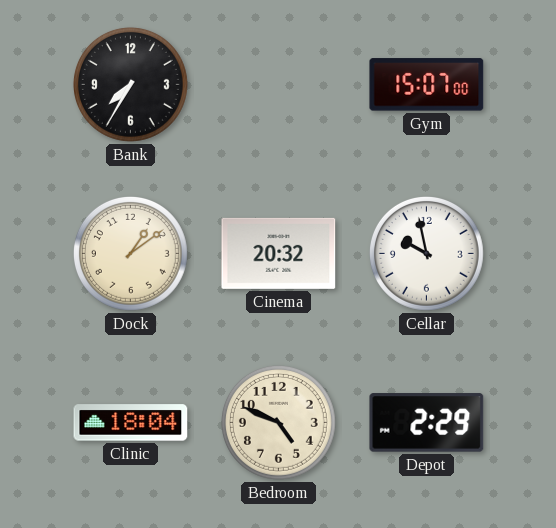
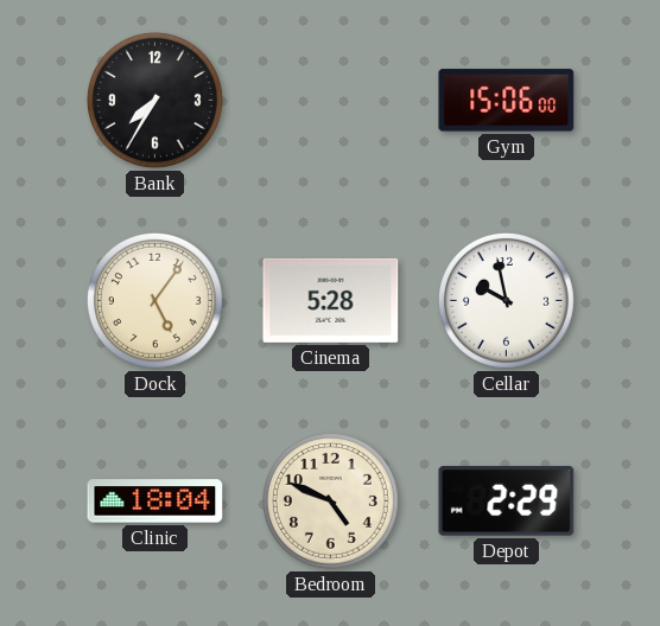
Gym: 15:07 -> 15:06
Dock: 1:09 -> 5:06
Cinema: 20:32 -> 5:28
